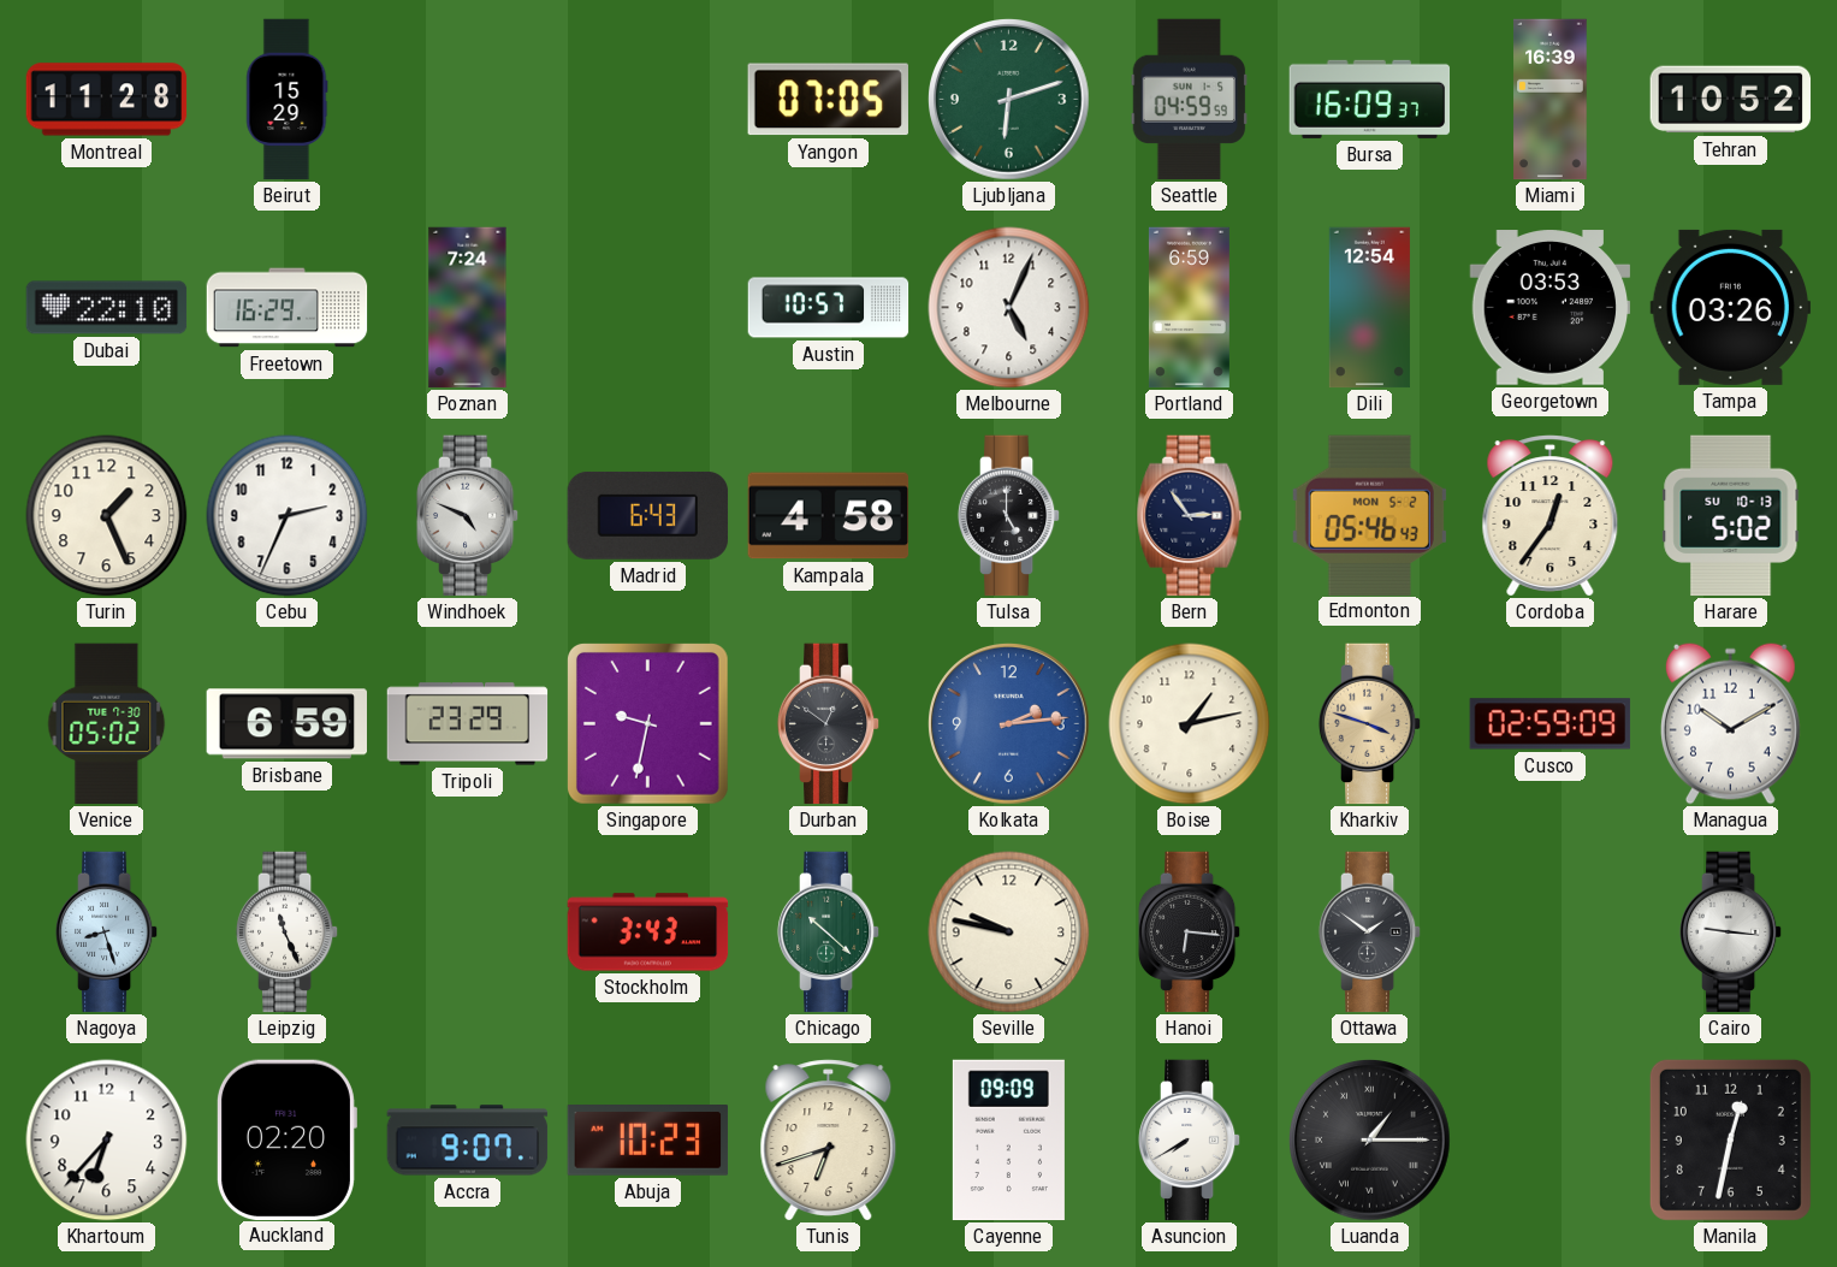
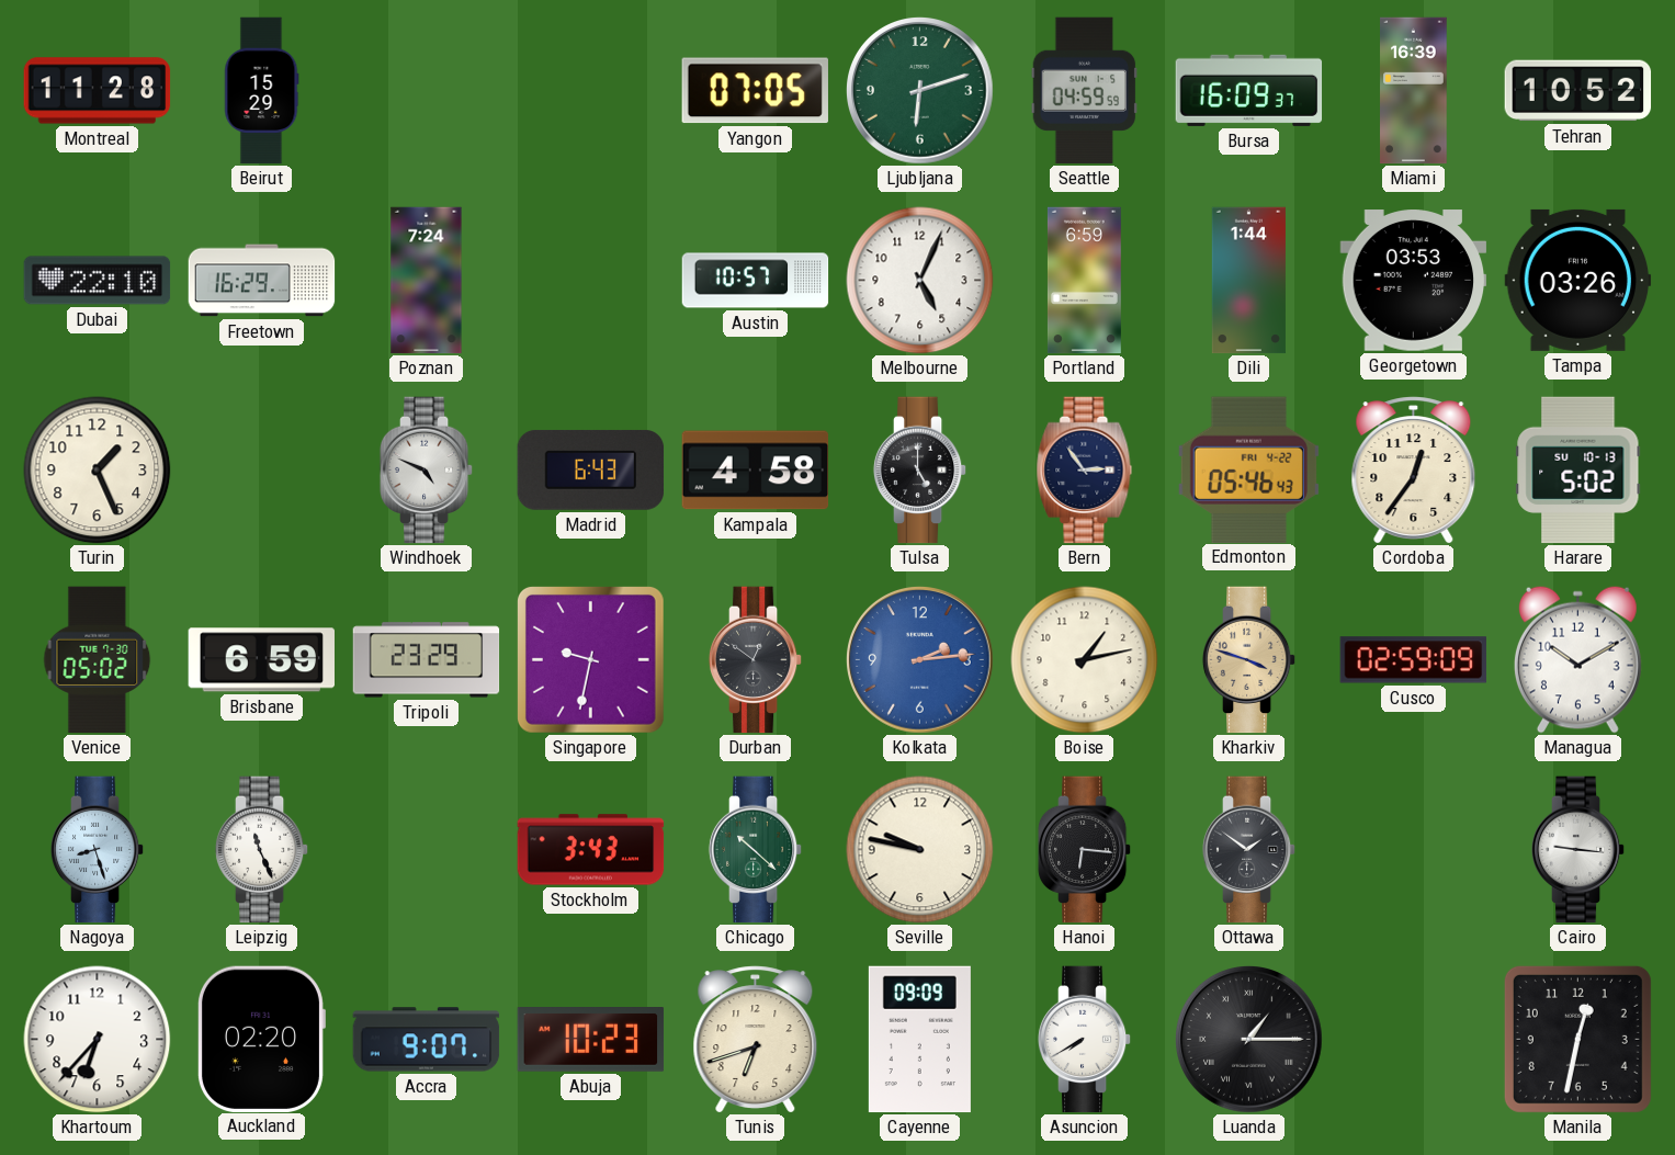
Dili: 12:54 -> 1:44
Cebu: 2:34 -> none
Edmonton date: MON 5-2 -> FRI 4-22
